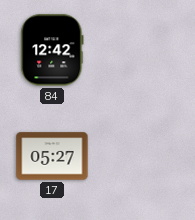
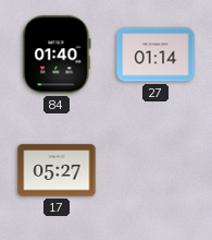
84: 12:42 -> 01:40
27: none -> 01:14
